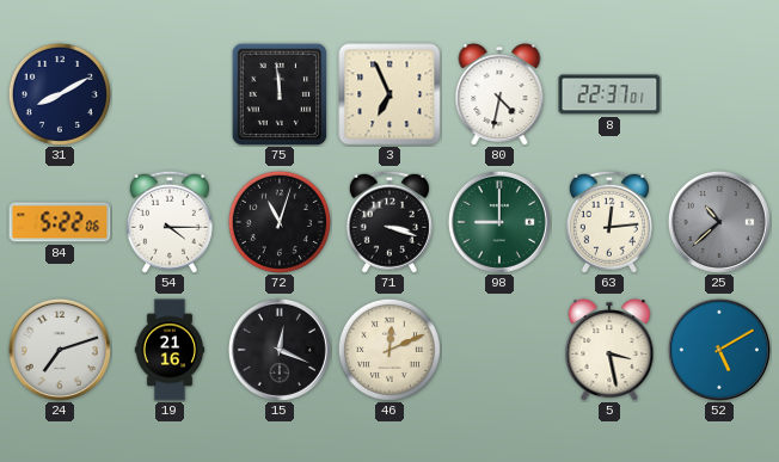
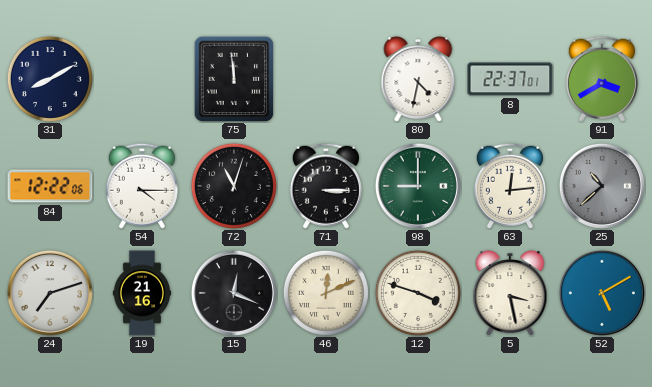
3: 6:56 -> none
91: none -> 3:40
84: 5:22 -> 12:22
71: 3:18 -> 3:15
12: none -> 3:48
